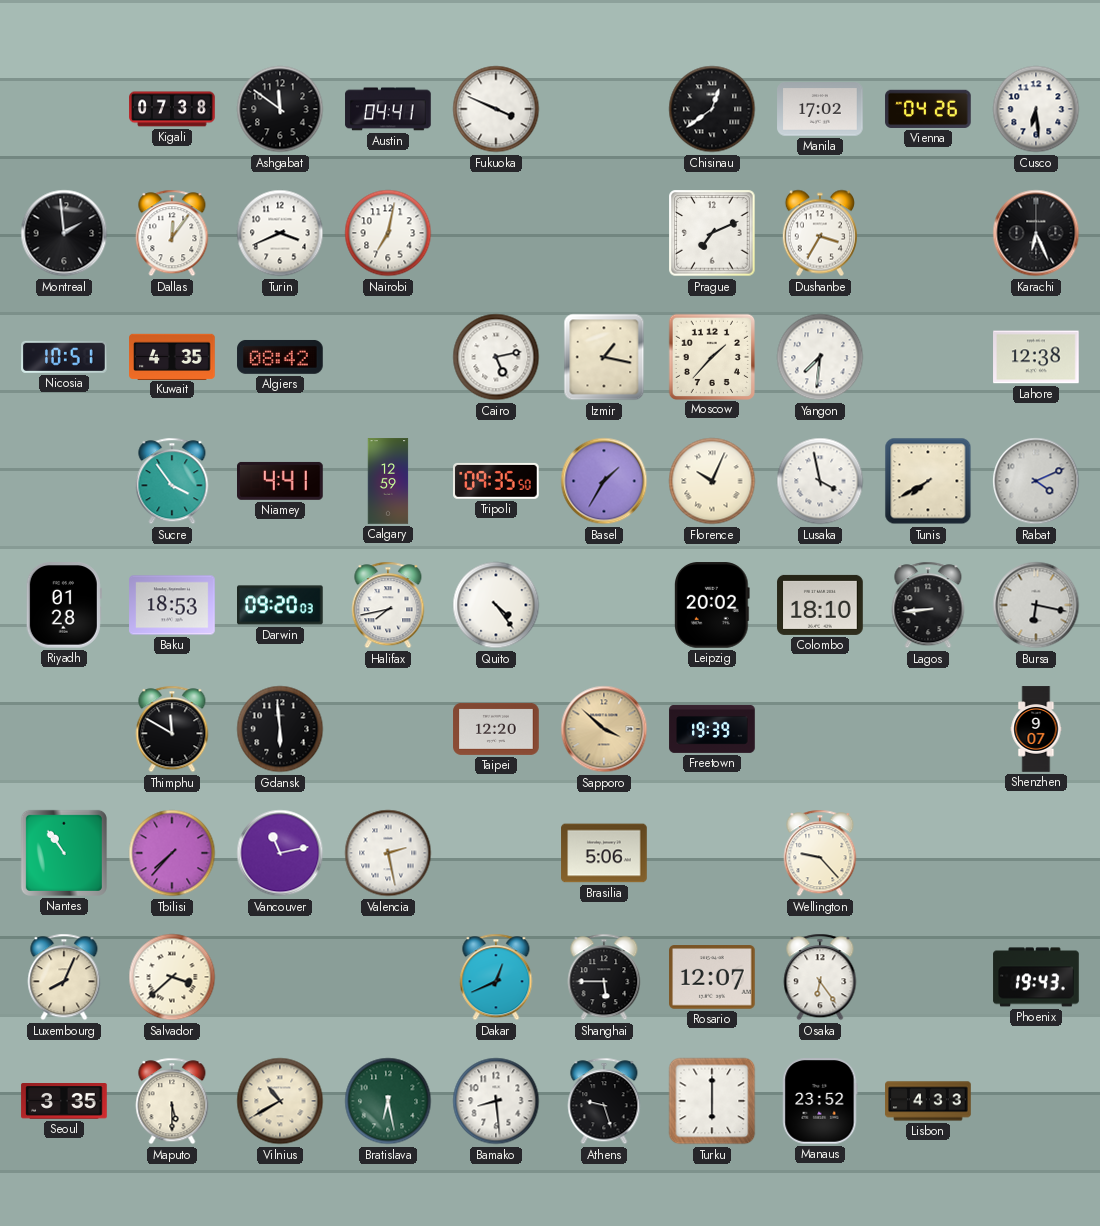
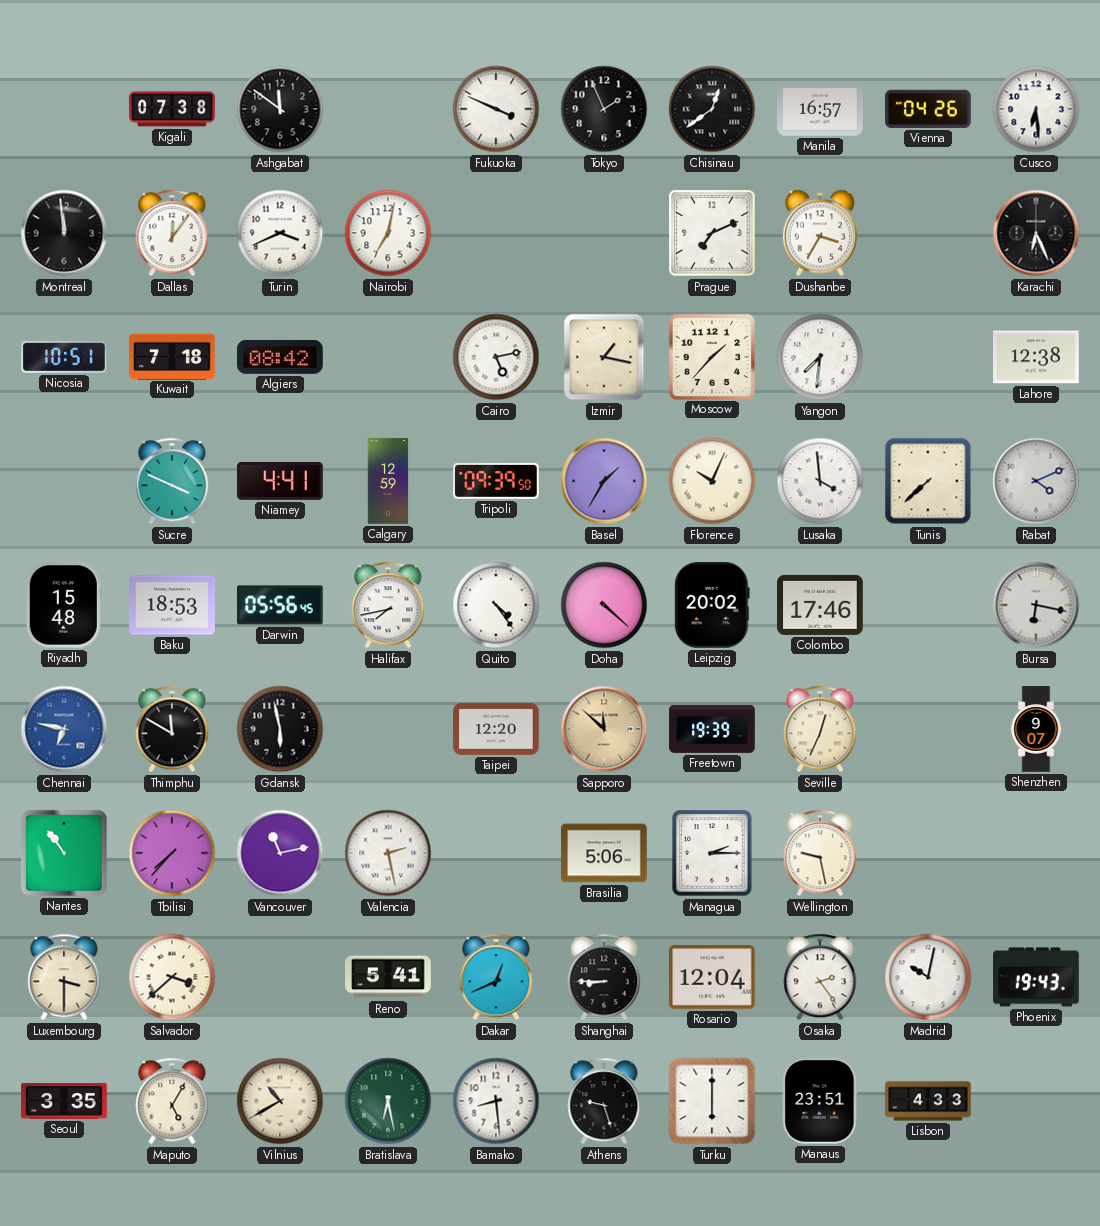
Austin: 04:41 -> none
Tokyo: none -> 1:56
Manila: 17:02 -> 16:57
Montreal: 1:59 -> 11:59
Kuwait: 4:35 -> 7:18
Sucre: 3:54 -> 3:49
Tripoli: 09:35 -> 09:39
Lusaka: 3:58 -> 3:59
Tunis: 7:40 -> 7:38
Riyadh: 01:28 -> 15:48
Darwin: 09:20 -> 05:56
Doha: none -> 4:22
Colombo: 18:10 -> 17:46
Lagos: 8:44 -> none
Chennai: none -> 6:47
Gdansk: 5:59 -> 5:58
Sapporo: 3:52 -> 11:52
Seville: none -> 12:34
Managua: none -> 2:15
Wellington: 9:23 -> 9:28
Luxembourg: 8:04 -> 3:30
Reno: none -> 5:41
Shanghai: 5:45 -> 8:45
Rosario: 12:07 -> 12:04
Osaka: 6:24 -> 2:24
Madrid: none -> 10:02
Maputo: 5:30 -> 5:05
Manaus: 23:52 -> 23:51
